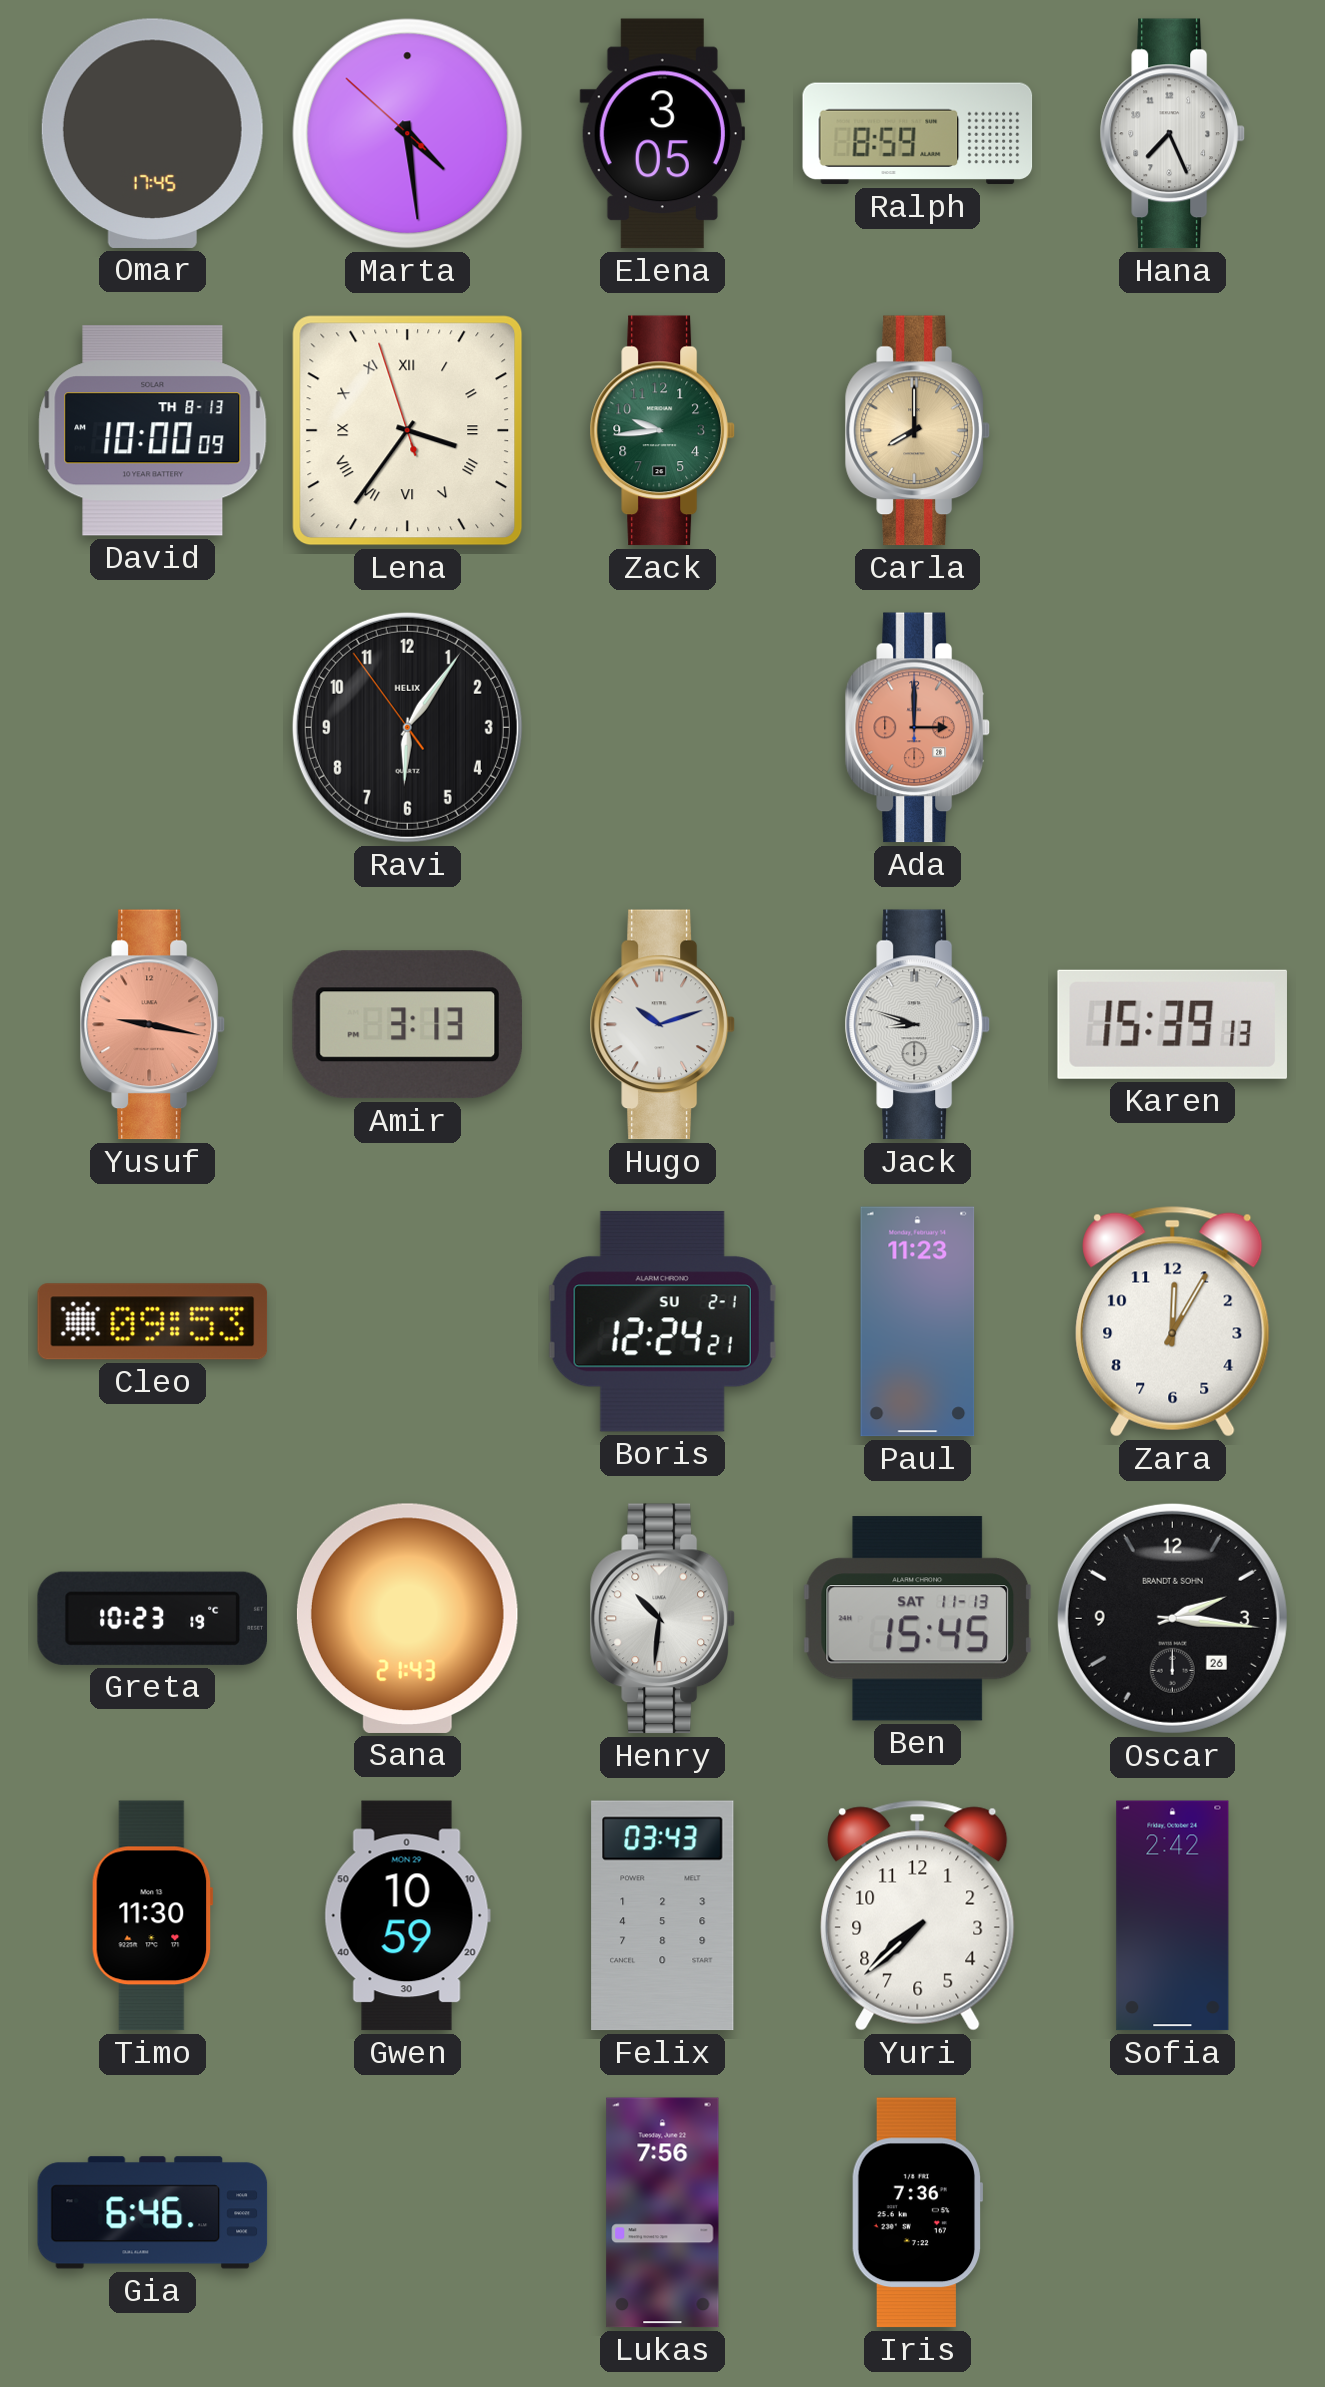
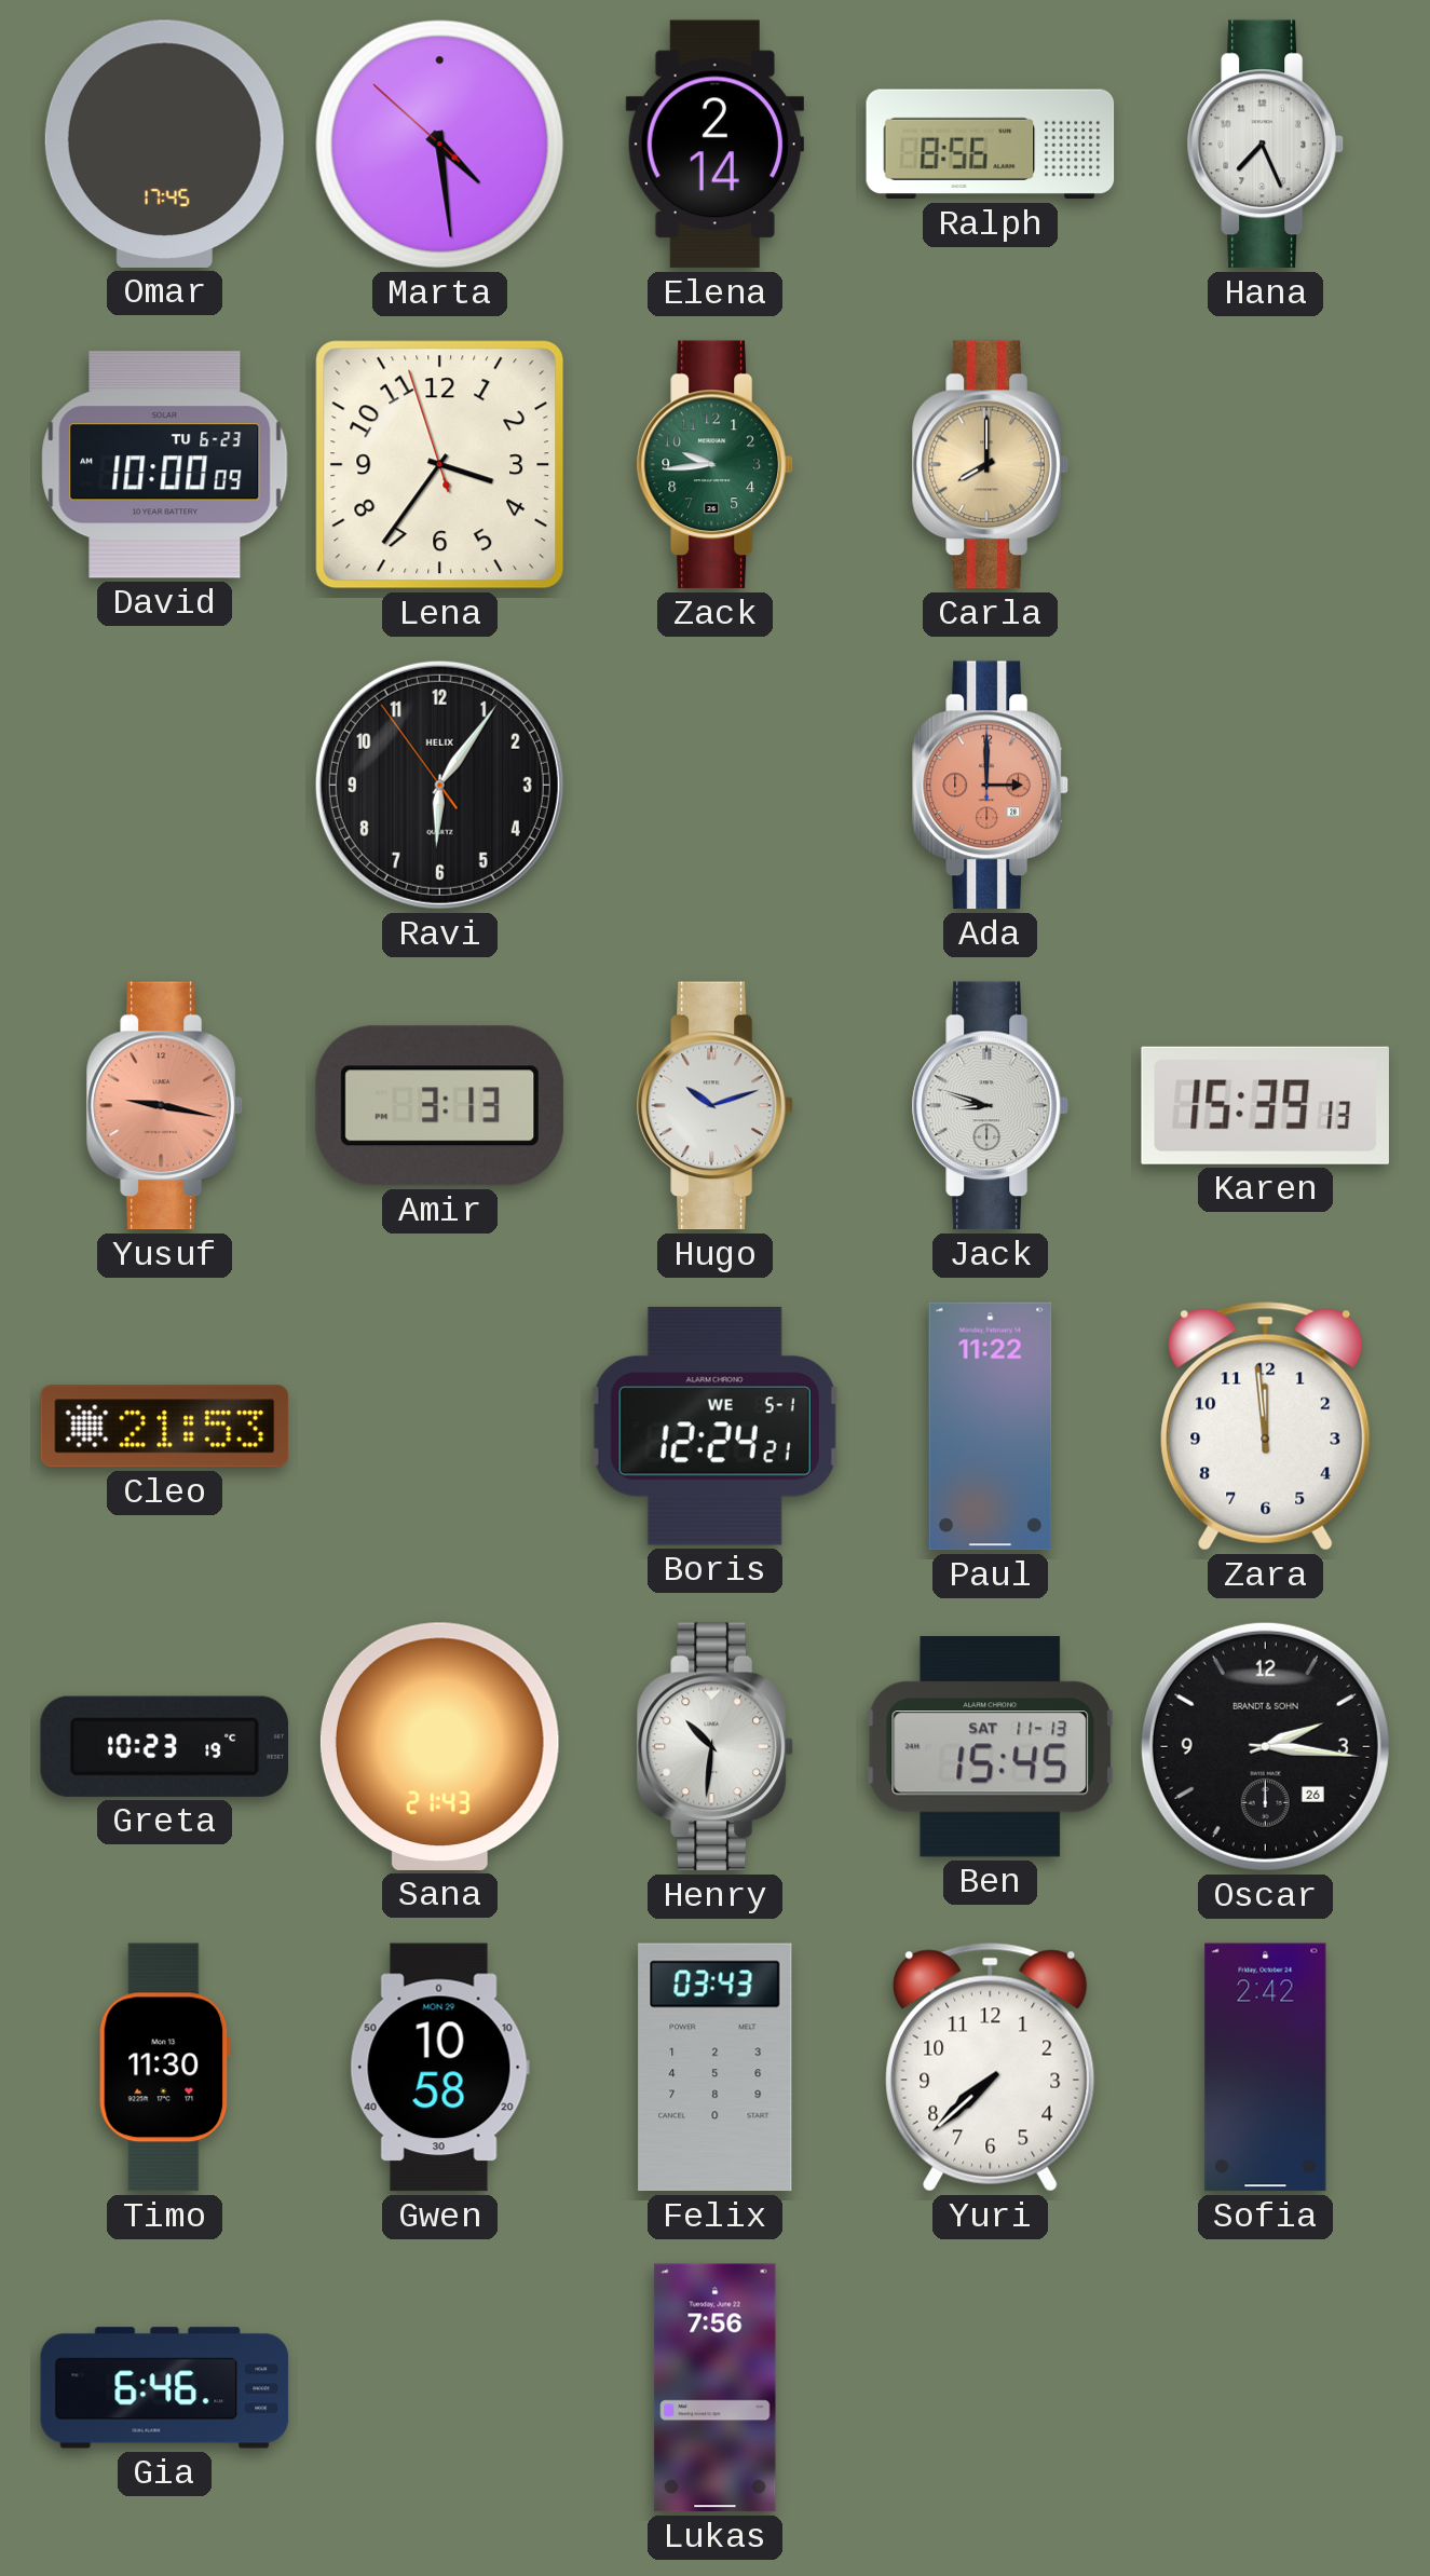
Elena: 3:05 -> 2:14
Ralph: 8:59 -> 8:56
David date: TH 8-13 -> TU 6-23
Lena numerals: Roman -> Arabic
Cleo: 09:53 -> 21:53
Boris date: SU 2-1 -> WE 5-1
Paul: 11:23 -> 11:22
Zara: 12:05 -> 11:59
Gwen: 10:59 -> 10:58
Iris: 7:36 -> none
